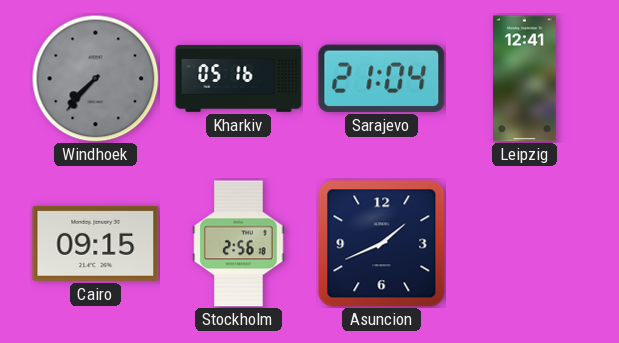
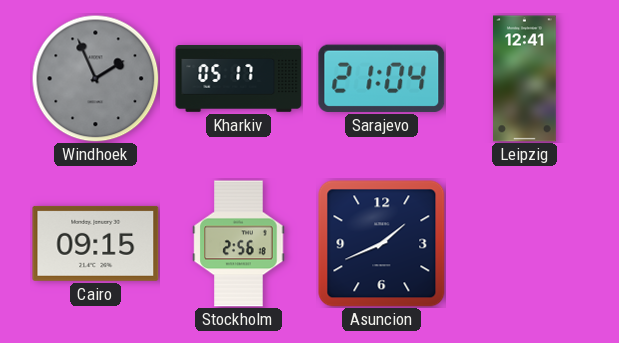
Windhoek: 7:37 -> 1:56
Kharkiv: 05:16 -> 05:17
